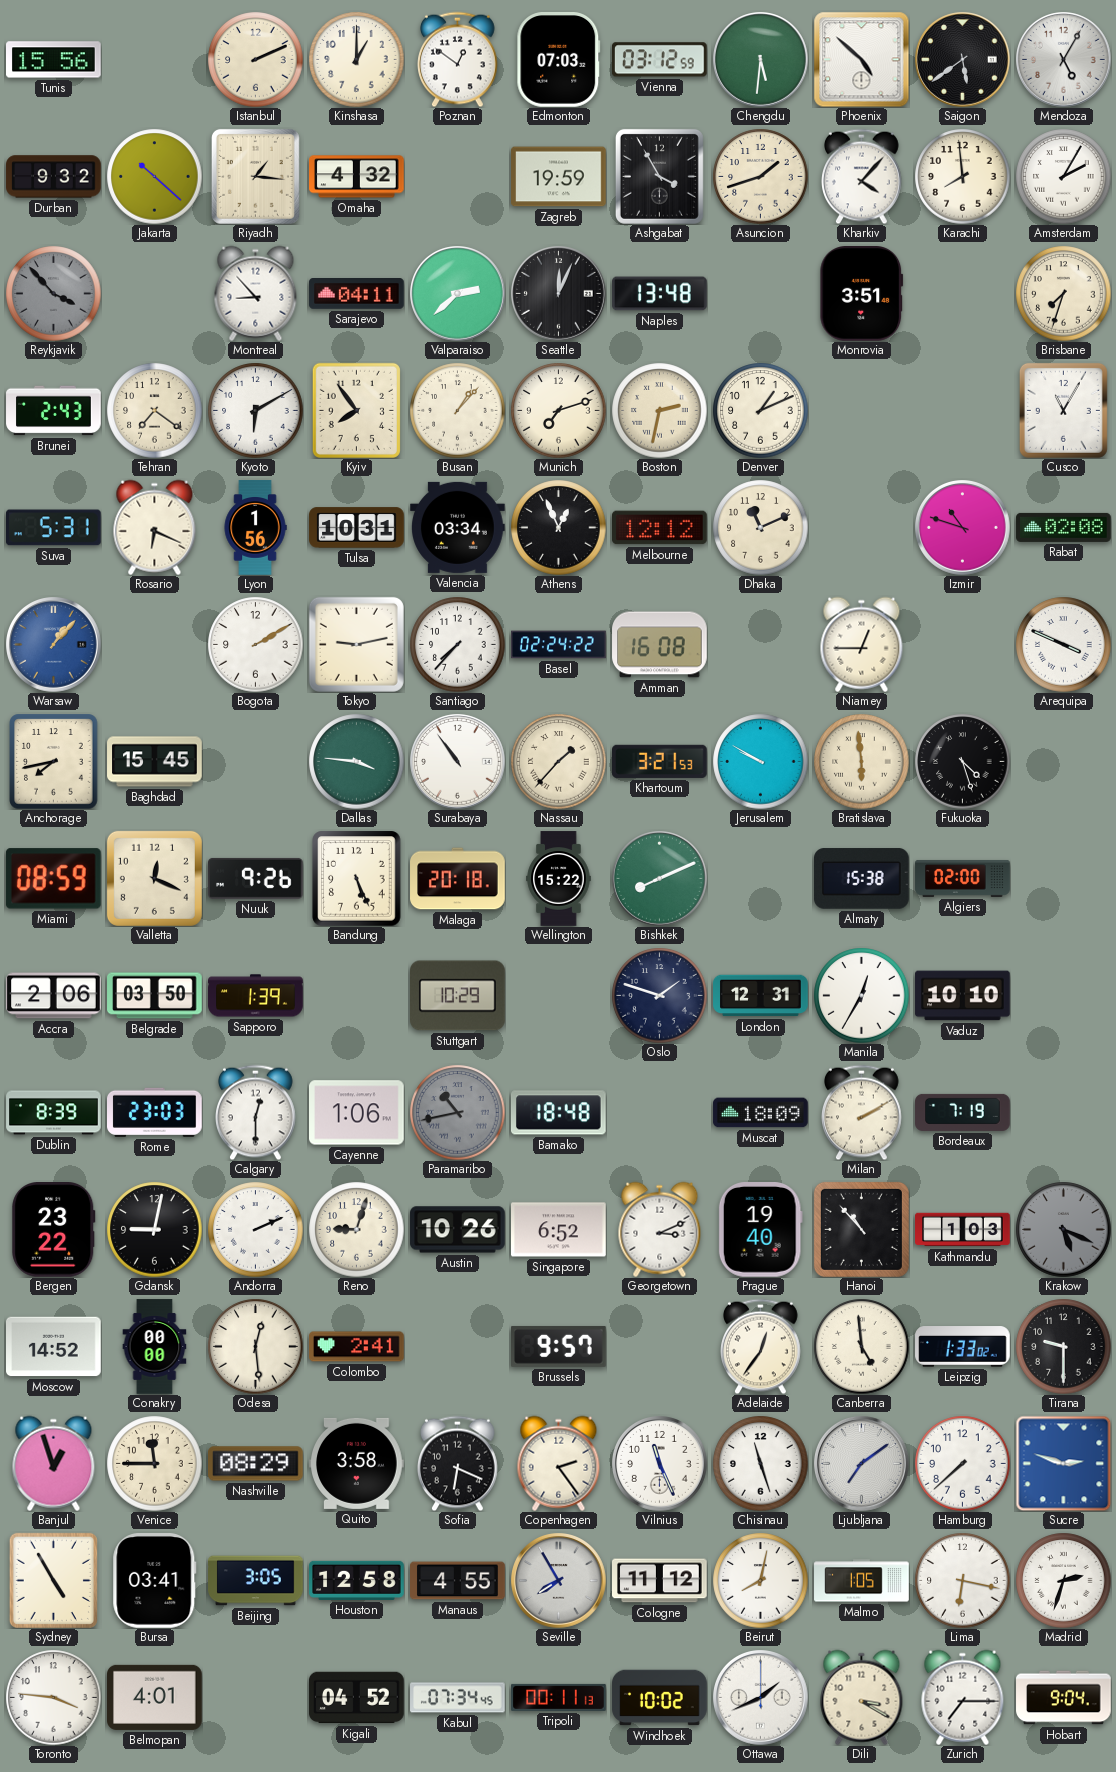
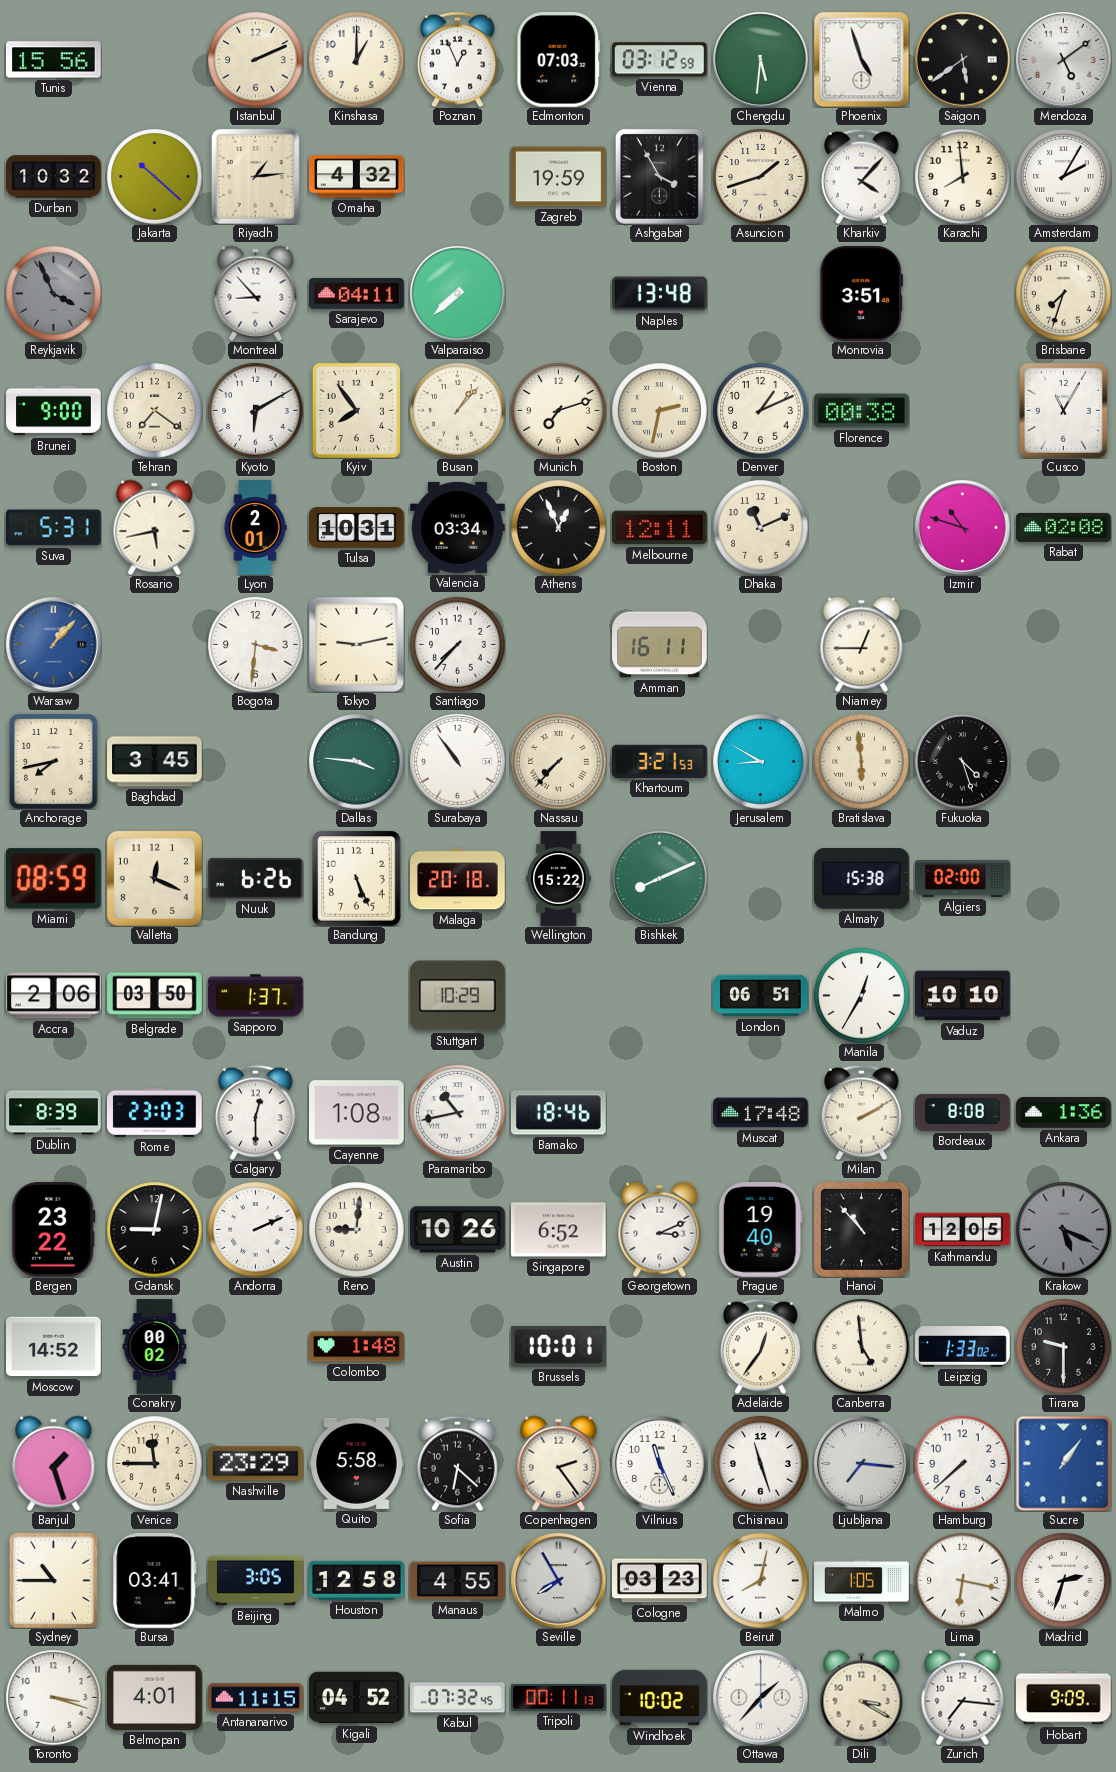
Poznan: 12:51 -> 12:56
Phoenix: 4:52 -> 4:57
Mendoza: 5:05 -> 5:09
Durban: 9:32 -> 10:32
Riyadh: 1:16 -> 1:14
Reykjavik: 3:53 -> 3:56
Valparaiso: 2:38 -> 7:38
Seattle: 12:04 -> none
Brunei: 2:43 -> 9:00
Florence: none -> 00:38
Rosario: 6:19 -> 5:43
Lyon: 1:56 -> 2:01
Melbourne: 12:12 -> 12:11
Bogota: 2:10 -> 3:31
Basel: 02:24 -> none
Amman: 16:08 -> 16:11
Arequipa: 3:49 -> none
Baghdad: 15:45 -> 3:45
Nassau: 1:37 -> 7:37
Jerusalem: 9:50 -> 8:50
Nuuk: 9:26 -> 6:26
Sapporo: 1:39 -> 1:37
Oslo: 1:48 -> none
London: 12:31 -> 06:51
Cayenne: 1:06 -> 1:08
Paramaribo dial: grey -> white
Bamako: 18:48 -> 18:46
Muscat: 18:09 -> 17:48
Bordeaux: 7:19 -> 8:08
Ankara: none -> 1:36
Reno: 9:03 -> 9:01
Kathmandu: 1:03 -> 12:05
Conakry: 00:00 -> 00:02
Odesa: 12:29 -> none
Colombo: 2:41 -> 1:48
Brussels: 9:57 -> 10:01
Banjul: 12:57 -> 1:27
Nashville: 08:29 -> 23:29
Quito: 3:58 -> 5:58
Sofia: 6:19 -> 6:22
Ljubljana: 7:09 -> 7:16
Sucre: 2:48 -> 1:06
Sydney: 4:55 -> 10:45
Cologne: 11:12 -> 03:23
Toronto: 3:46 -> 3:18
Antananarivo: none -> 11:15
Kabul: 07:34 -> 07:32
Ottawa: 1:41 -> 1:37
Zurich: 7:15 -> 7:16
Hobart: 9:04 -> 9:09
